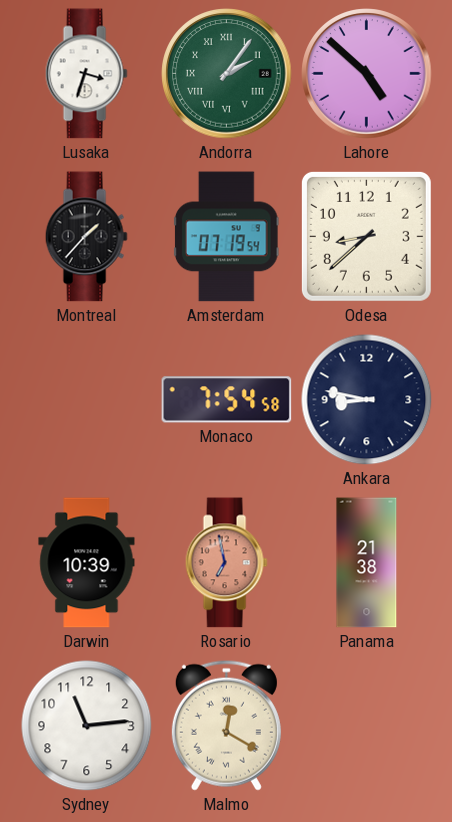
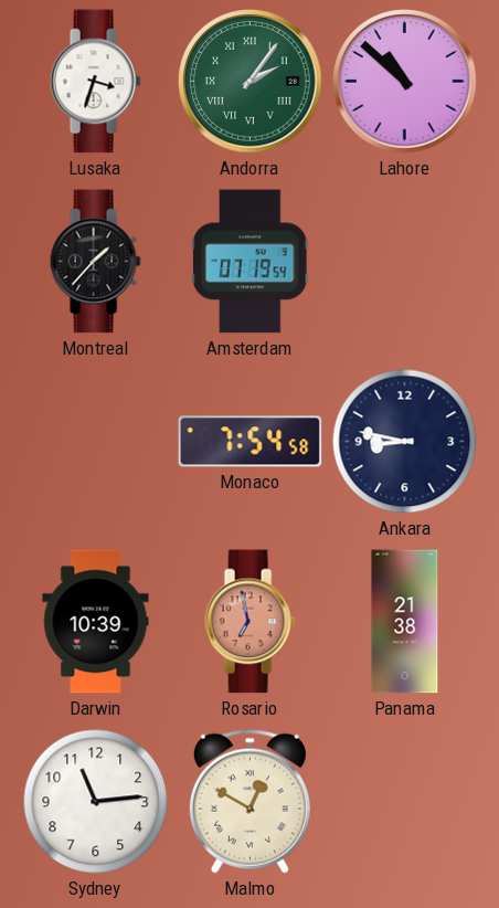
Lahore: 4:52 -> 10:52
Odesa: 8:38 -> none
Malmo: 12:20 -> 12:50
